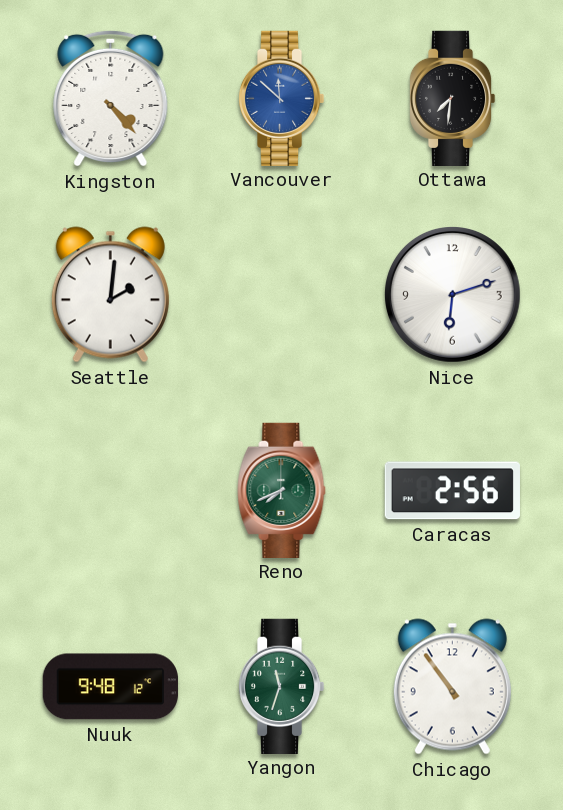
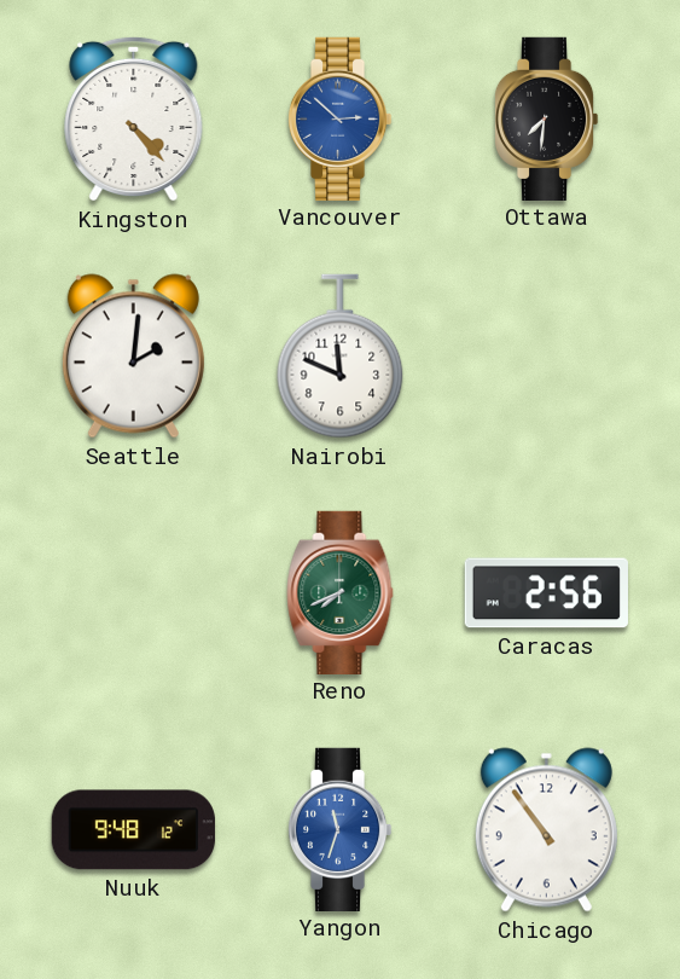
Vancouver: 11:52 -> 2:52
Nairobi: none -> 11:49
Nice: 6:12 -> none
Yangon dial: green -> blue
